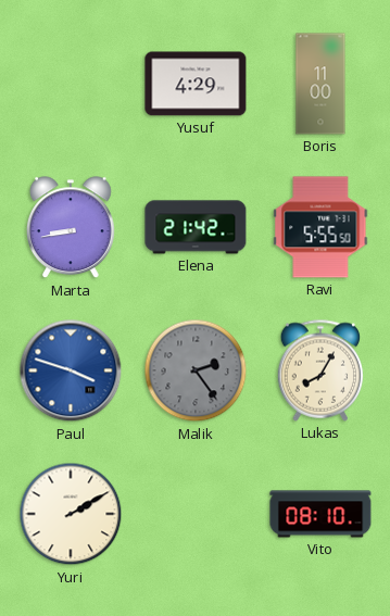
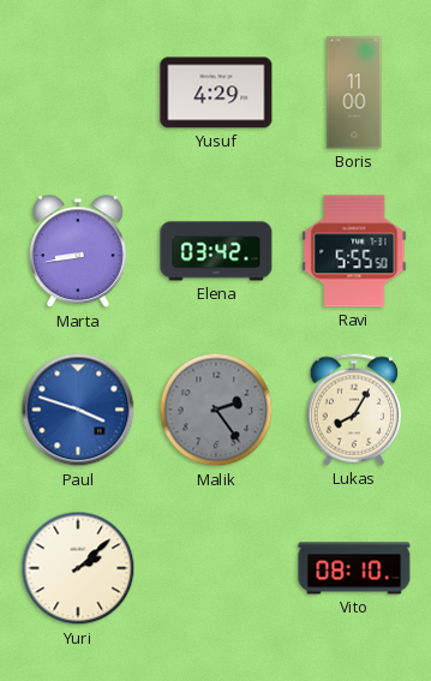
Elena: 21:42 -> 03:42
Yuri: 2:10 -> 2:08
